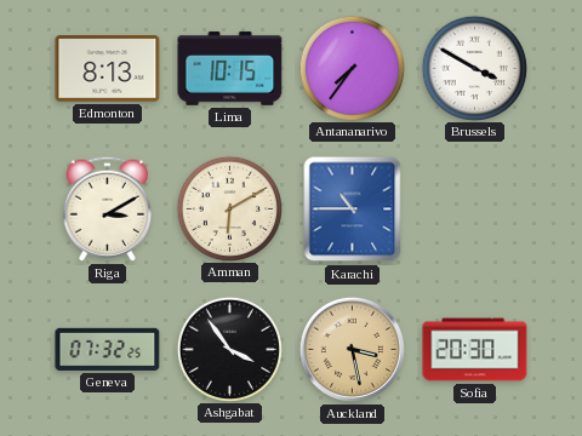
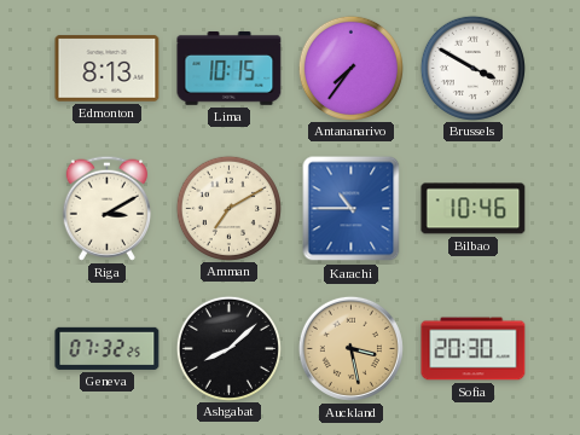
Amman: 6:10 -> 7:10
Bilbao: none -> 10:46
Ashgabat: 3:54 -> 8:08
